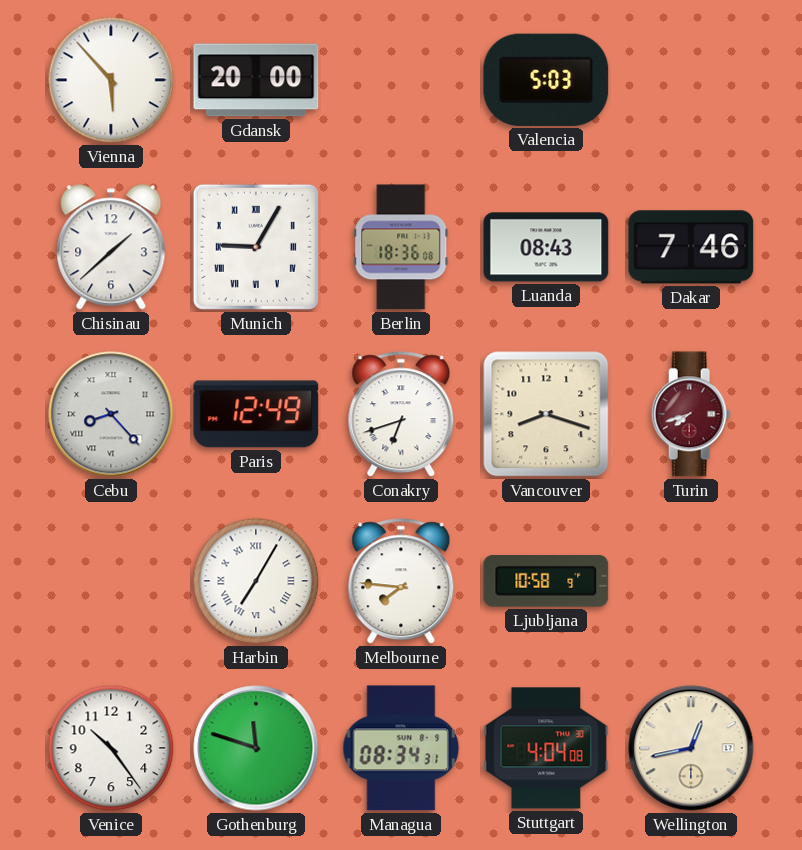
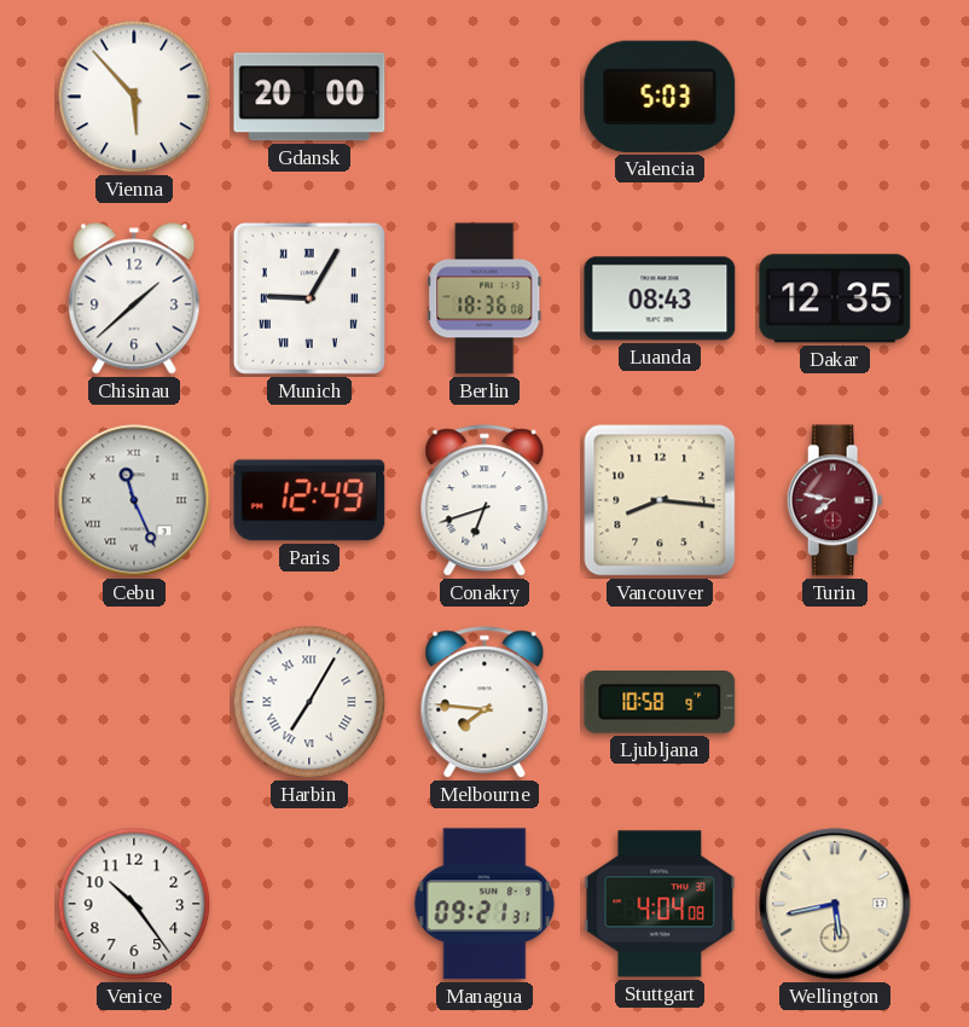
Dakar: 7:46 -> 12:35
Cebu: 8:23 -> 11:26
Vancouver: 8:18 -> 8:16
Turin: 7:42 -> 7:47
Gothenburg: 11:48 -> none
Managua: 08:34 -> 09:21
Wellington: 12:43 -> 5:43
